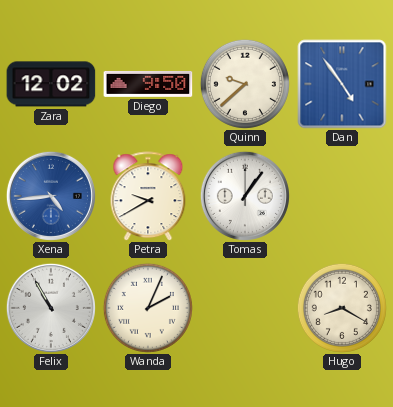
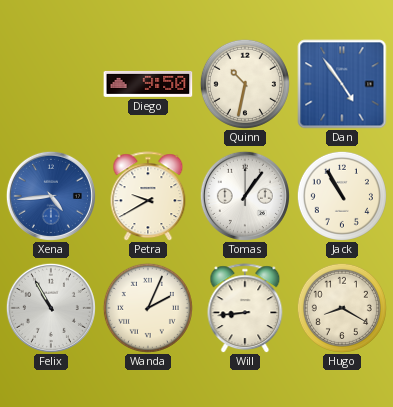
Zara: 12:02 -> none
Quinn: 9:38 -> 10:32
Jack: none -> 10:55
Will: none -> 8:44
